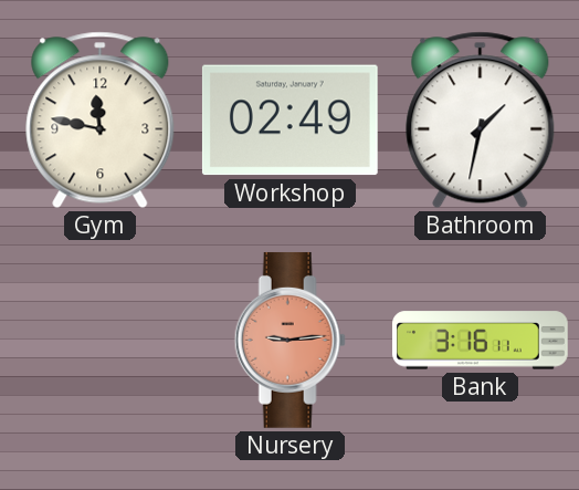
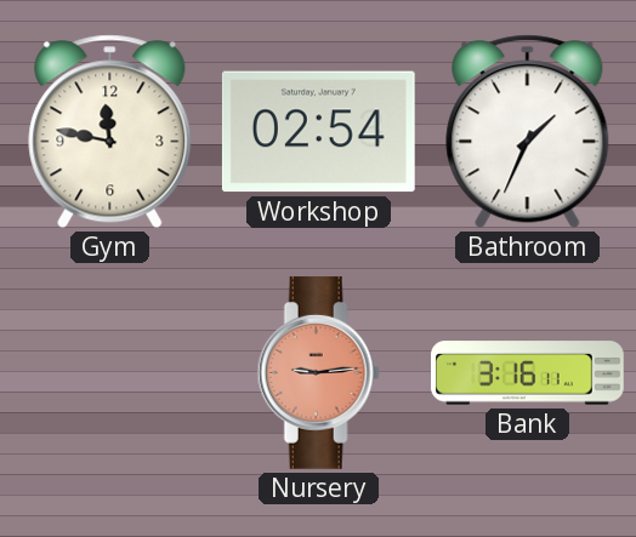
Workshop: 02:49 -> 02:54
Bathroom: 1:32 -> 1:34
